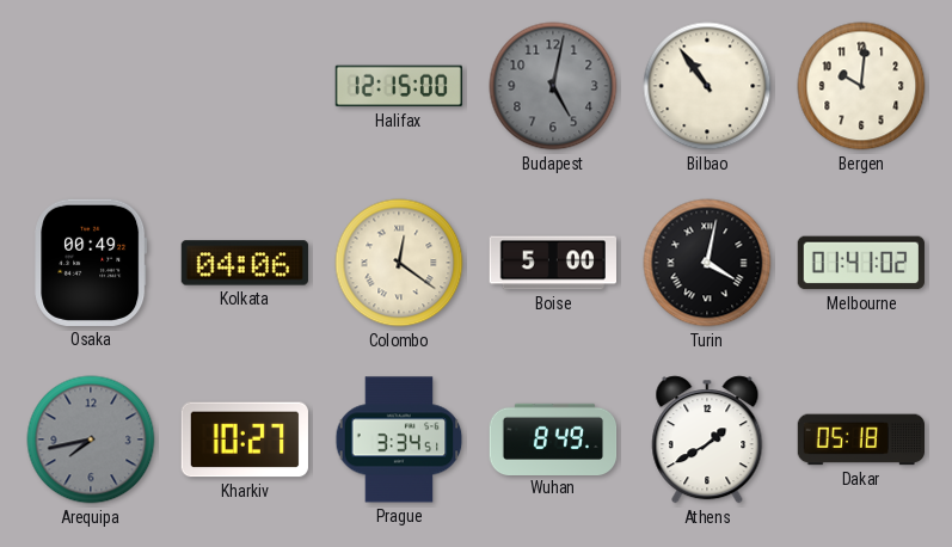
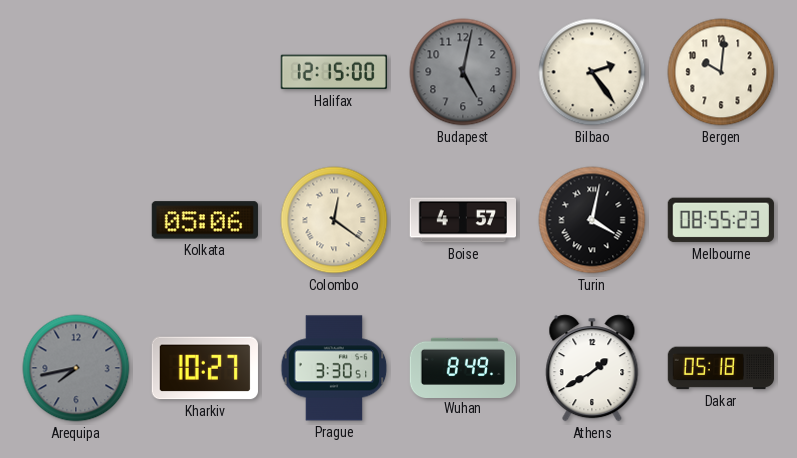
Bilbao: 10:54 -> 2:24
Osaka: 00:49 -> none
Kolkata: 04:06 -> 05:06
Boise: 5:00 -> 4:57
Melbourne: 01:41 -> 08:55
Prague: 3:34 -> 3:30
